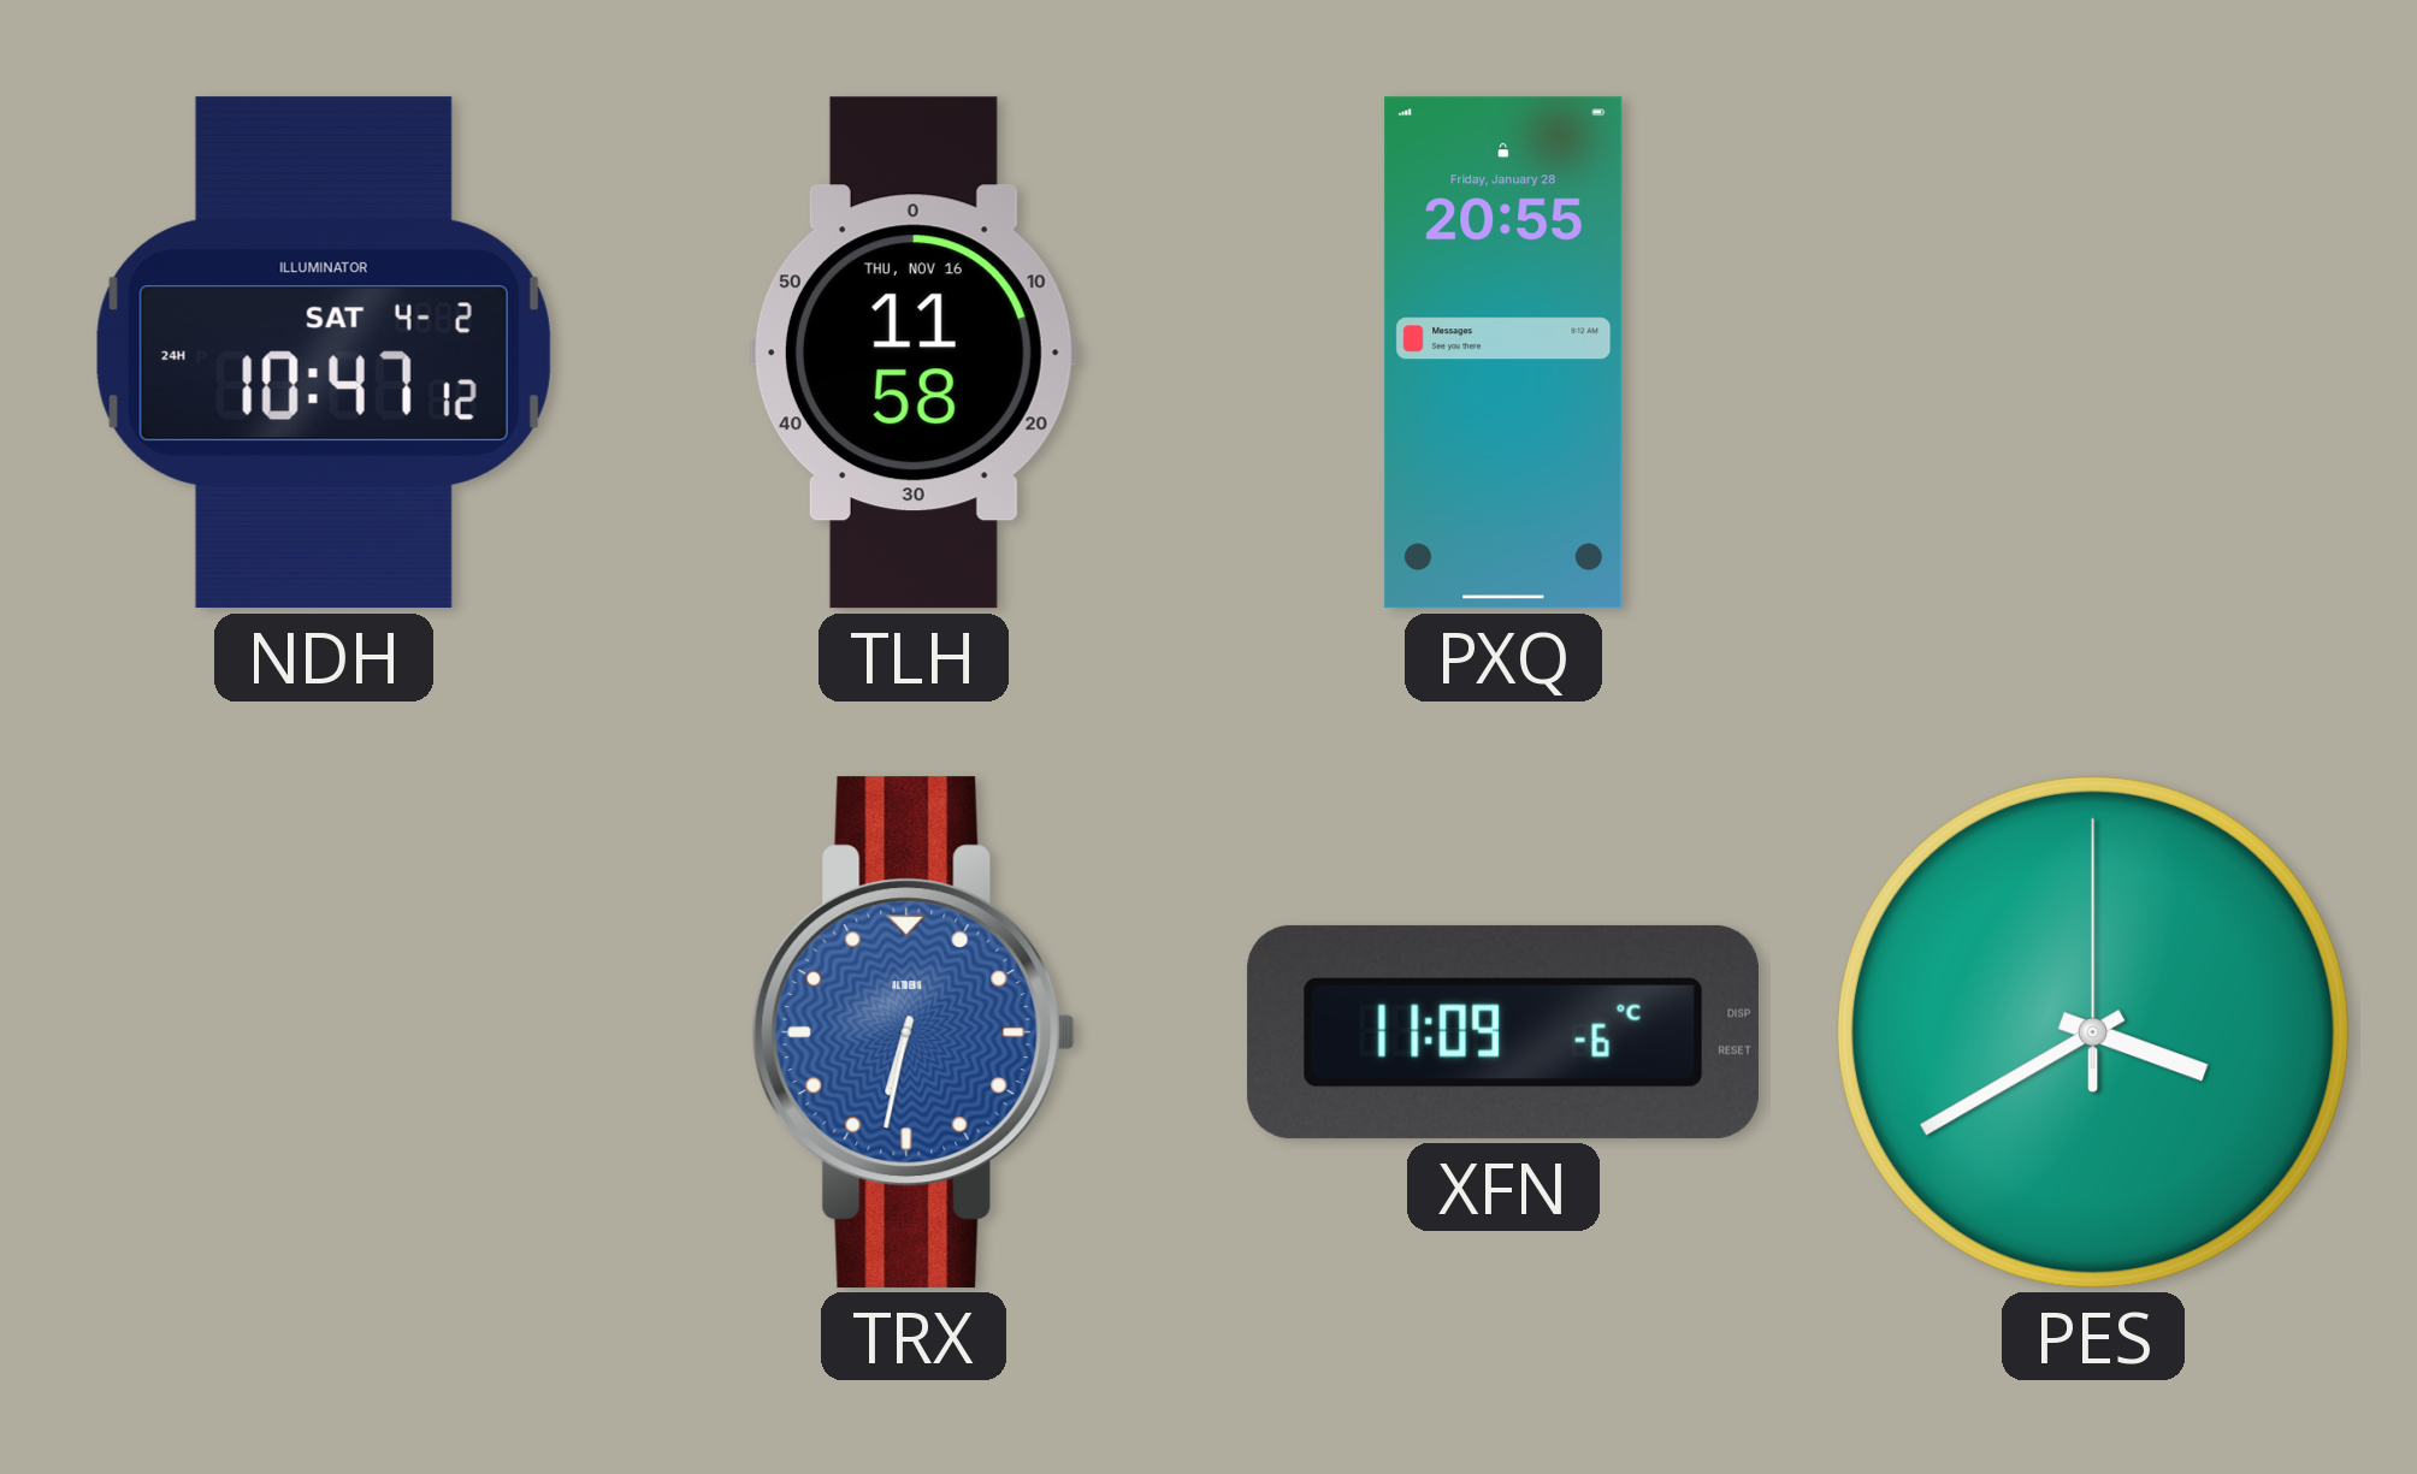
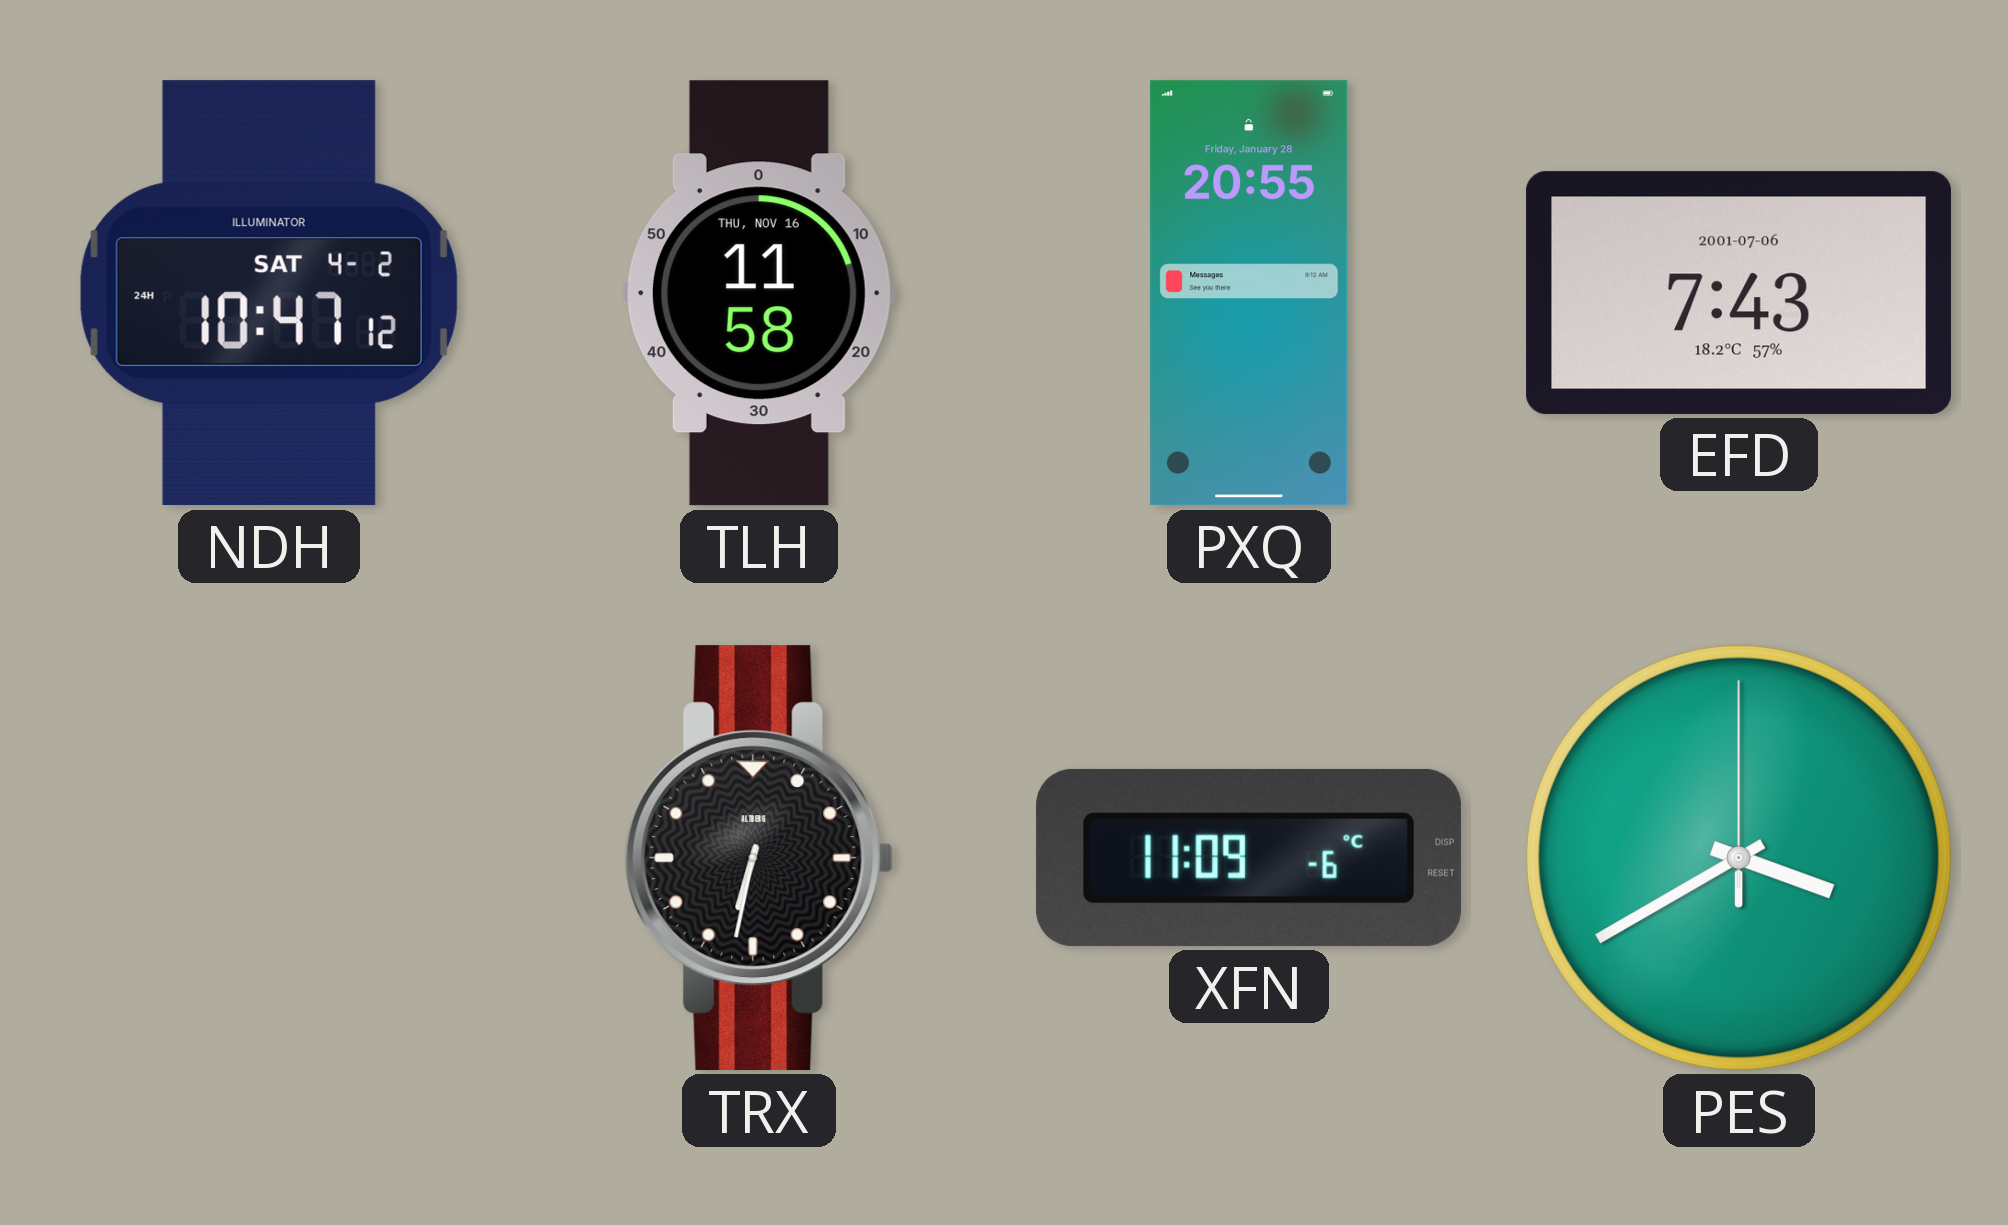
EFD: none -> 7:43
TRX dial: blue -> black
